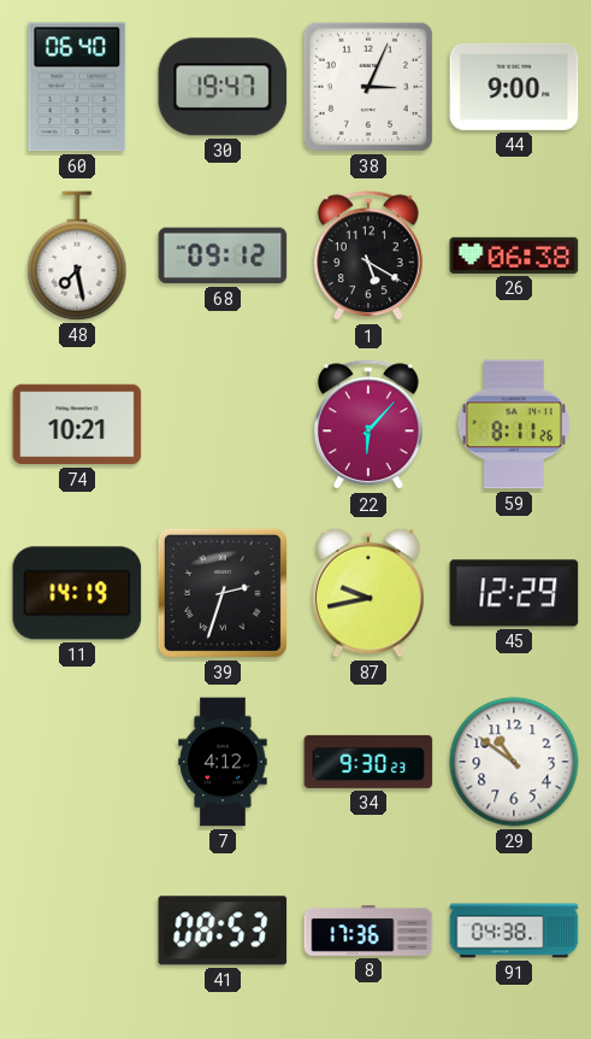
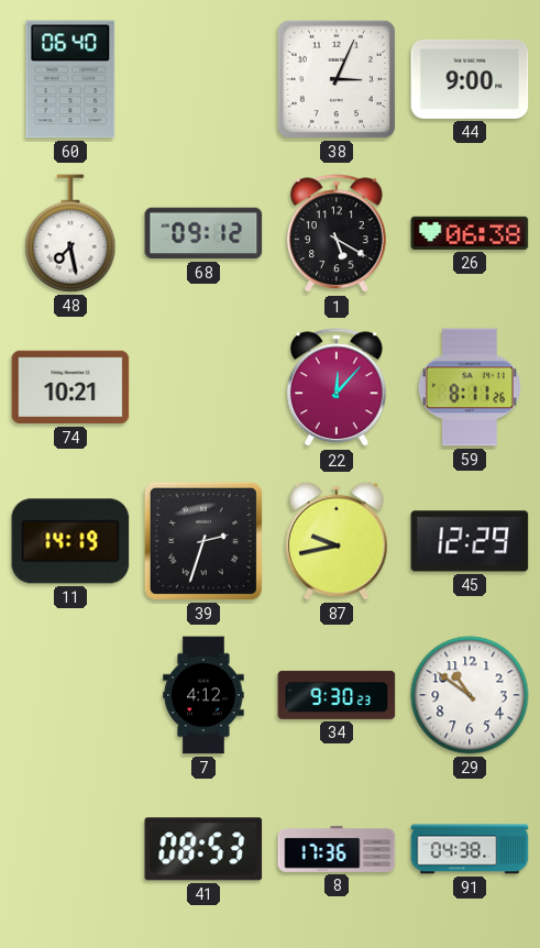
30: 19:47 -> none
22: 6:07 -> 12:07
